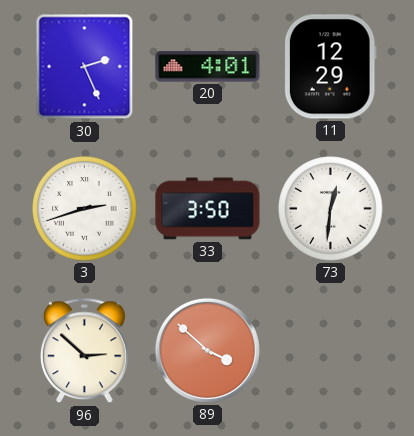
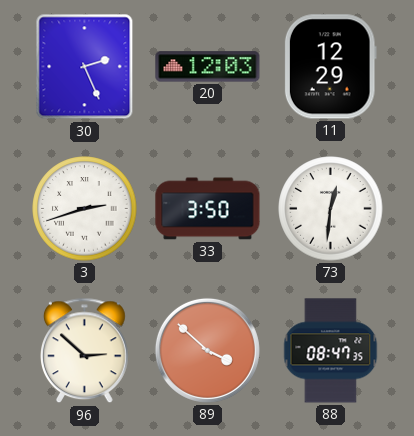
20: 4:01 -> 12:03
88: none -> 08:47
